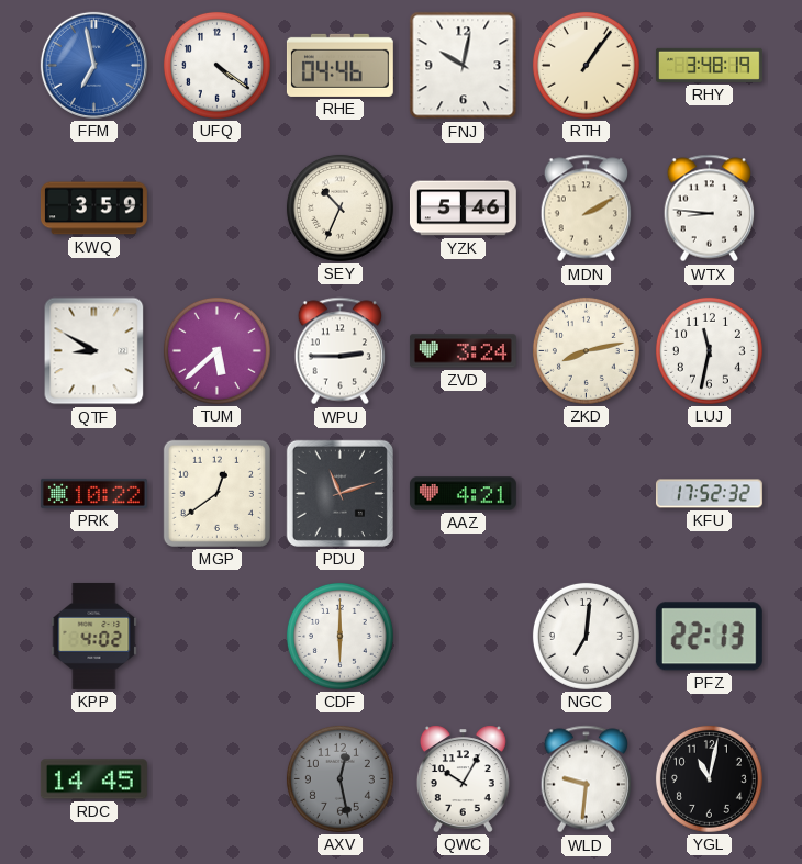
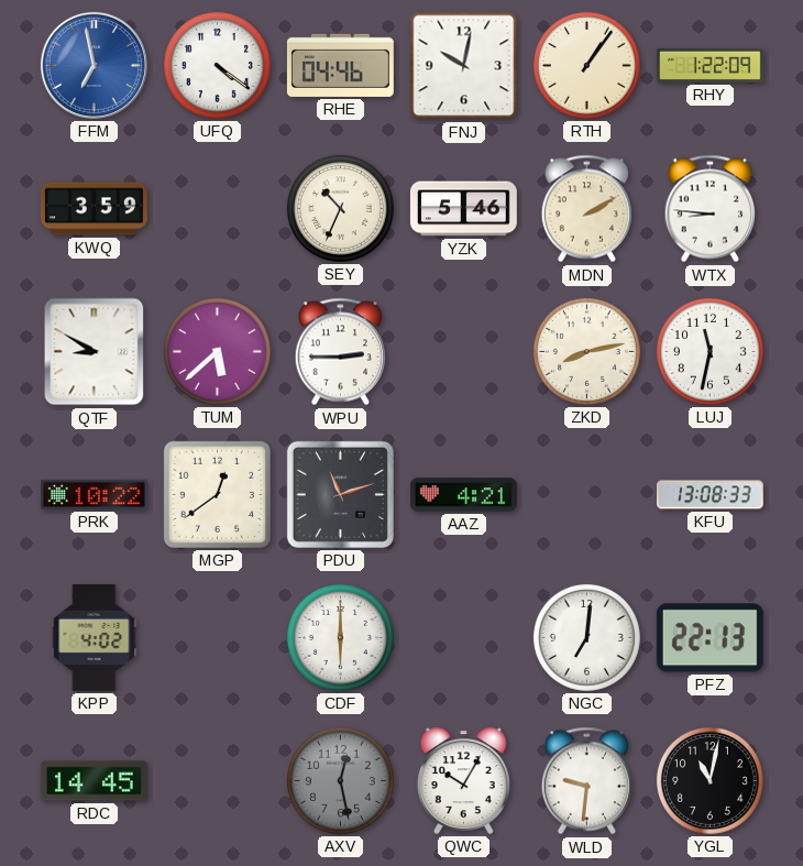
RHY: 3:48 -> 1:22
ZVD: 3:24 -> none
KFU: 17:52 -> 13:08
